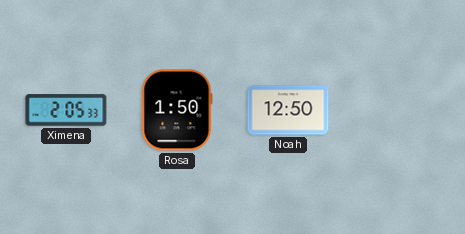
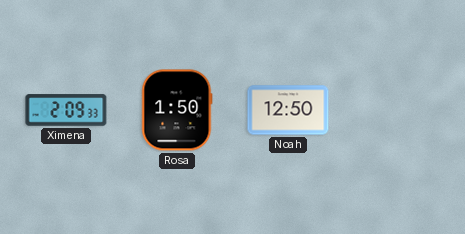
Ximena: 2:05 -> 2:09
